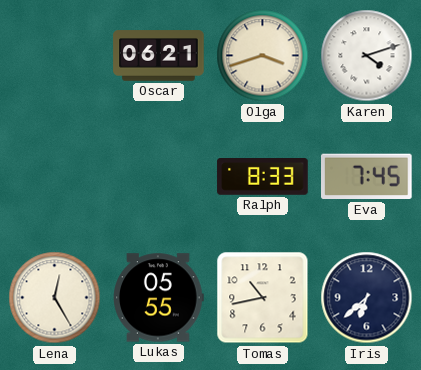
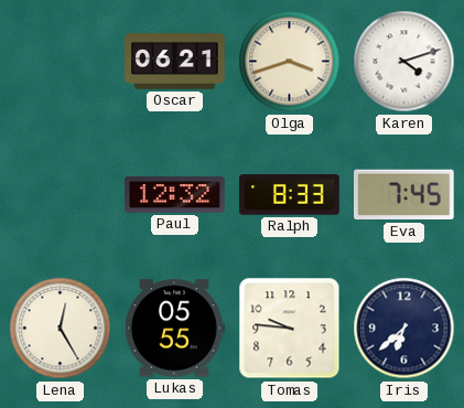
Paul: none -> 12:32
Tomas: 10:43 -> 9:46
